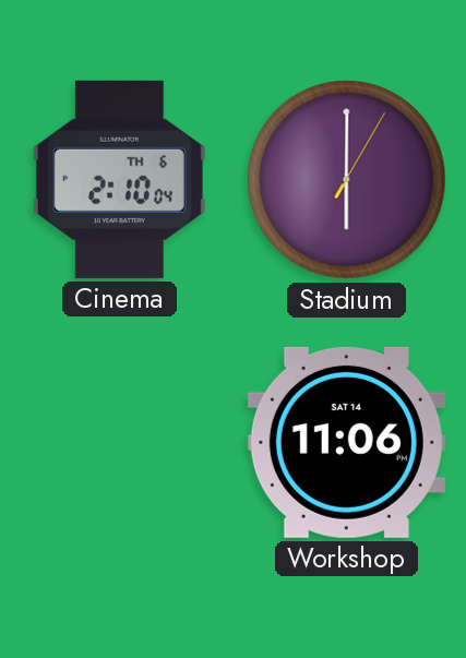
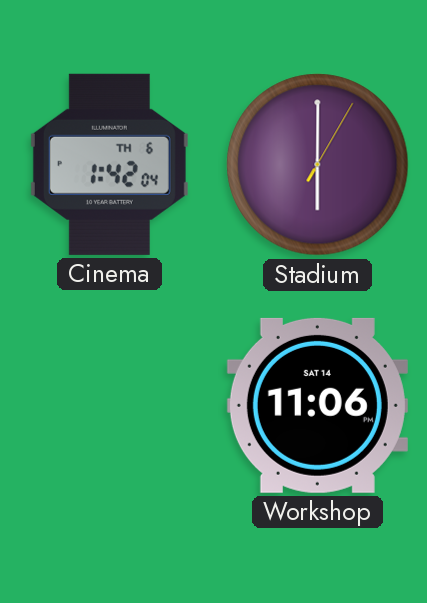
Cinema: 2:10 -> 1:42
